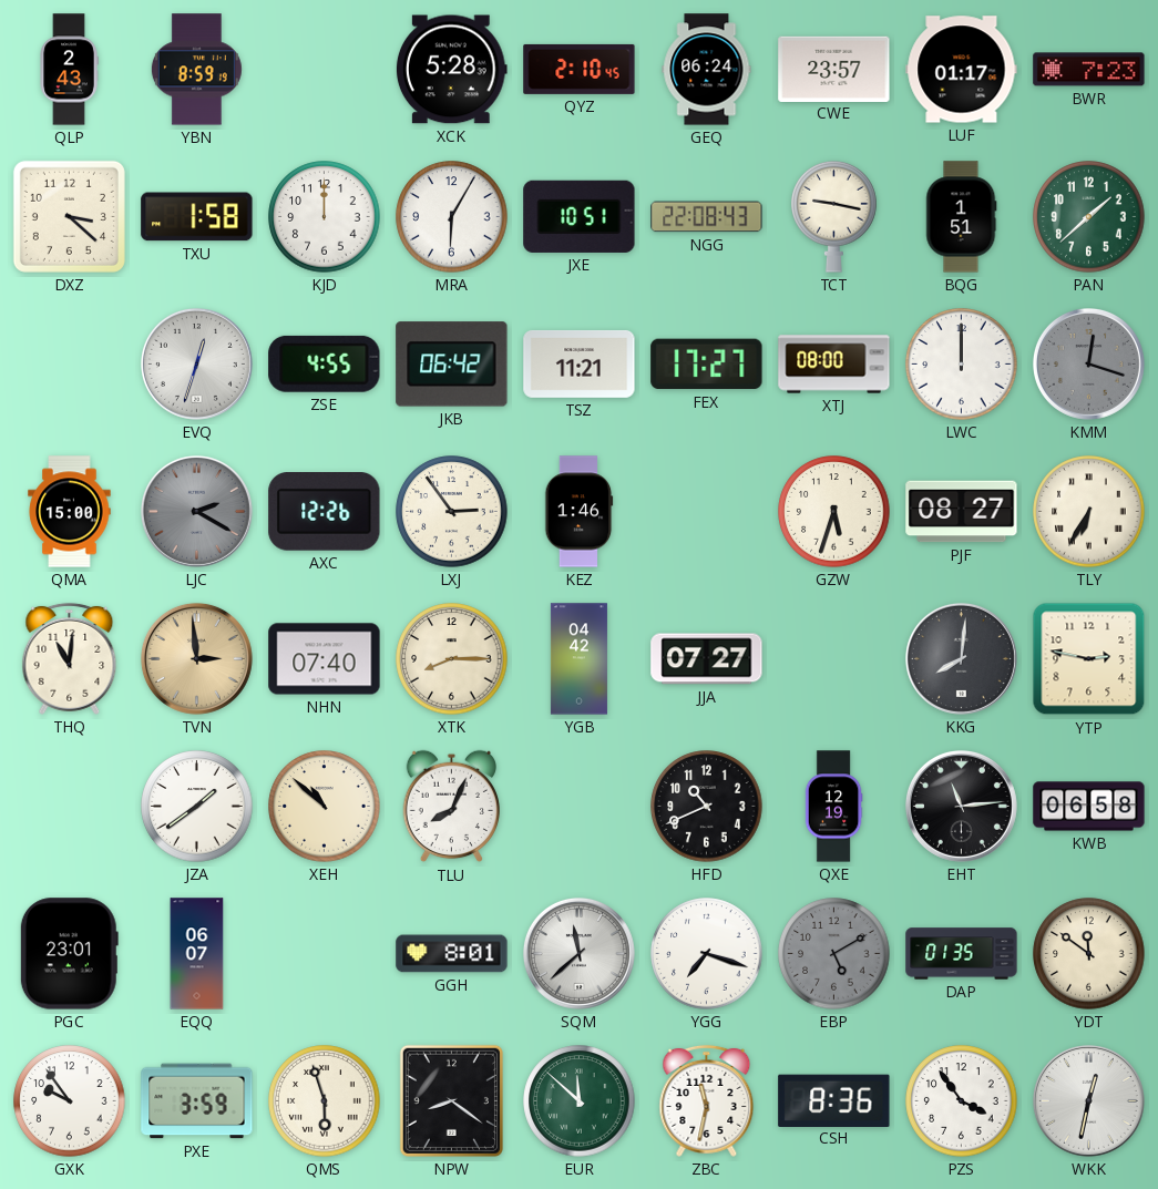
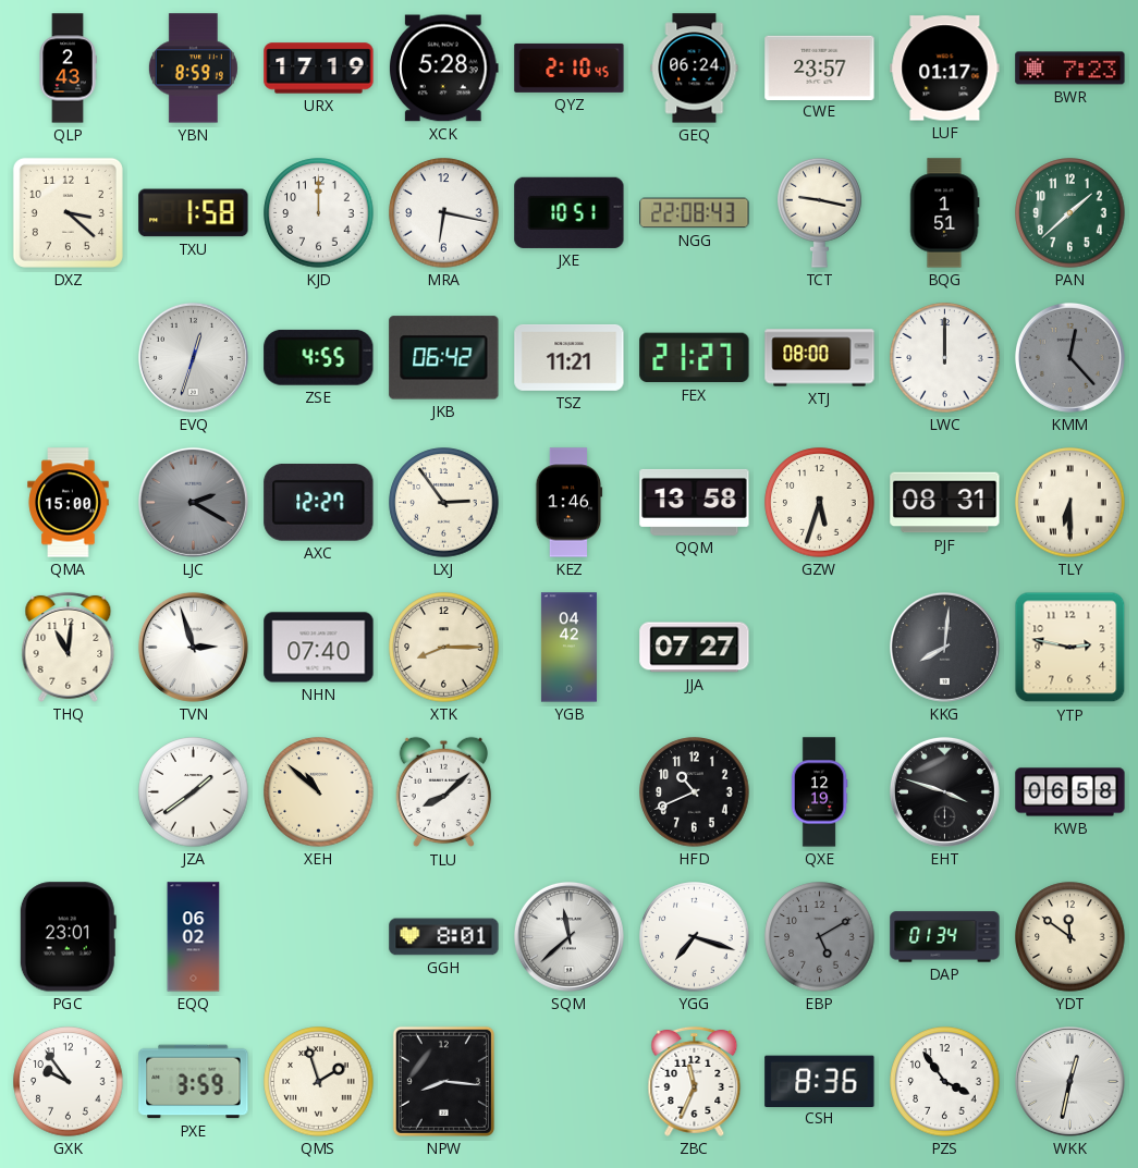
URX: none -> 17:19
MRA: 6:05 -> 6:17
FEX: 17:27 -> 21:27
KMM: 12:18 -> 12:23
AXC: 12:26 -> 12:27
QQM: none -> 13:58
PJF: 08:27 -> 08:31
TLY: 6:35 -> 6:30
TVN: 2:59 -> 2:57
TVN dial: champagne -> white
TLU: 8:04 -> 8:08
EHT: 11:14 -> 3:48
EQQ: 06:07 -> 06:02
DAP: 01:35 -> 01:34
QMS: 5:57 -> 1:57
NPW: 8:21 -> 8:16
EUR: 11:52 -> none
ZBC: 11:32 -> 11:34
